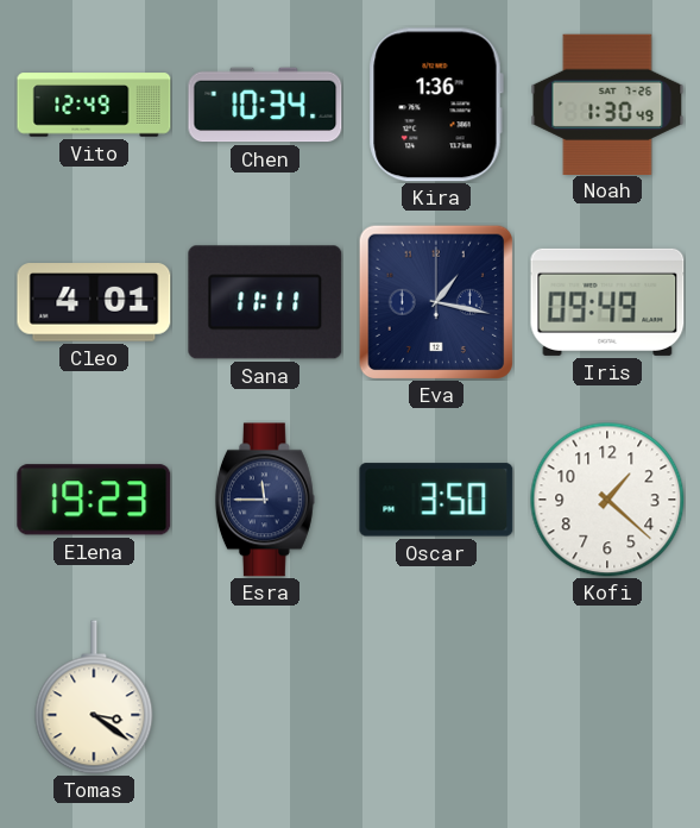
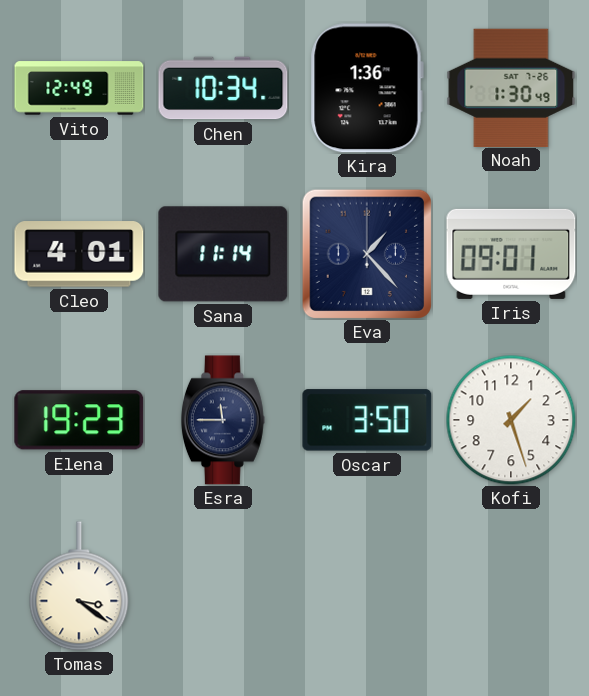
Sana: 11:11 -> 11:14
Eva: 1:17 -> 1:23
Iris: 09:49 -> 09:01
Kofi: 1:22 -> 1:27
